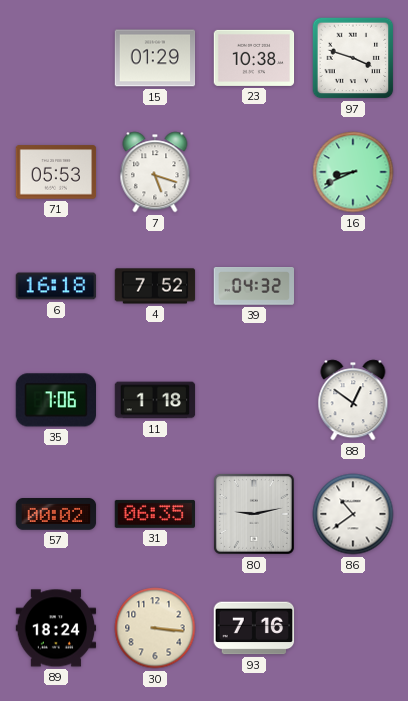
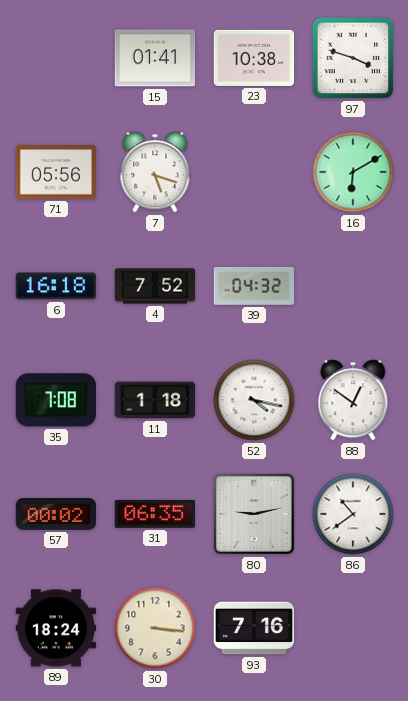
15: 01:29 -> 01:41
71: 05:53 -> 05:56
16: 8:41 -> 6:10
35: 7:06 -> 7:08
52: none -> 4:17
